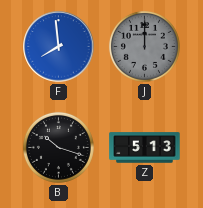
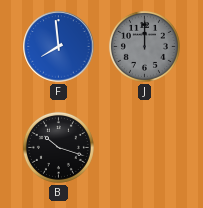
Z: 5:13 -> none
